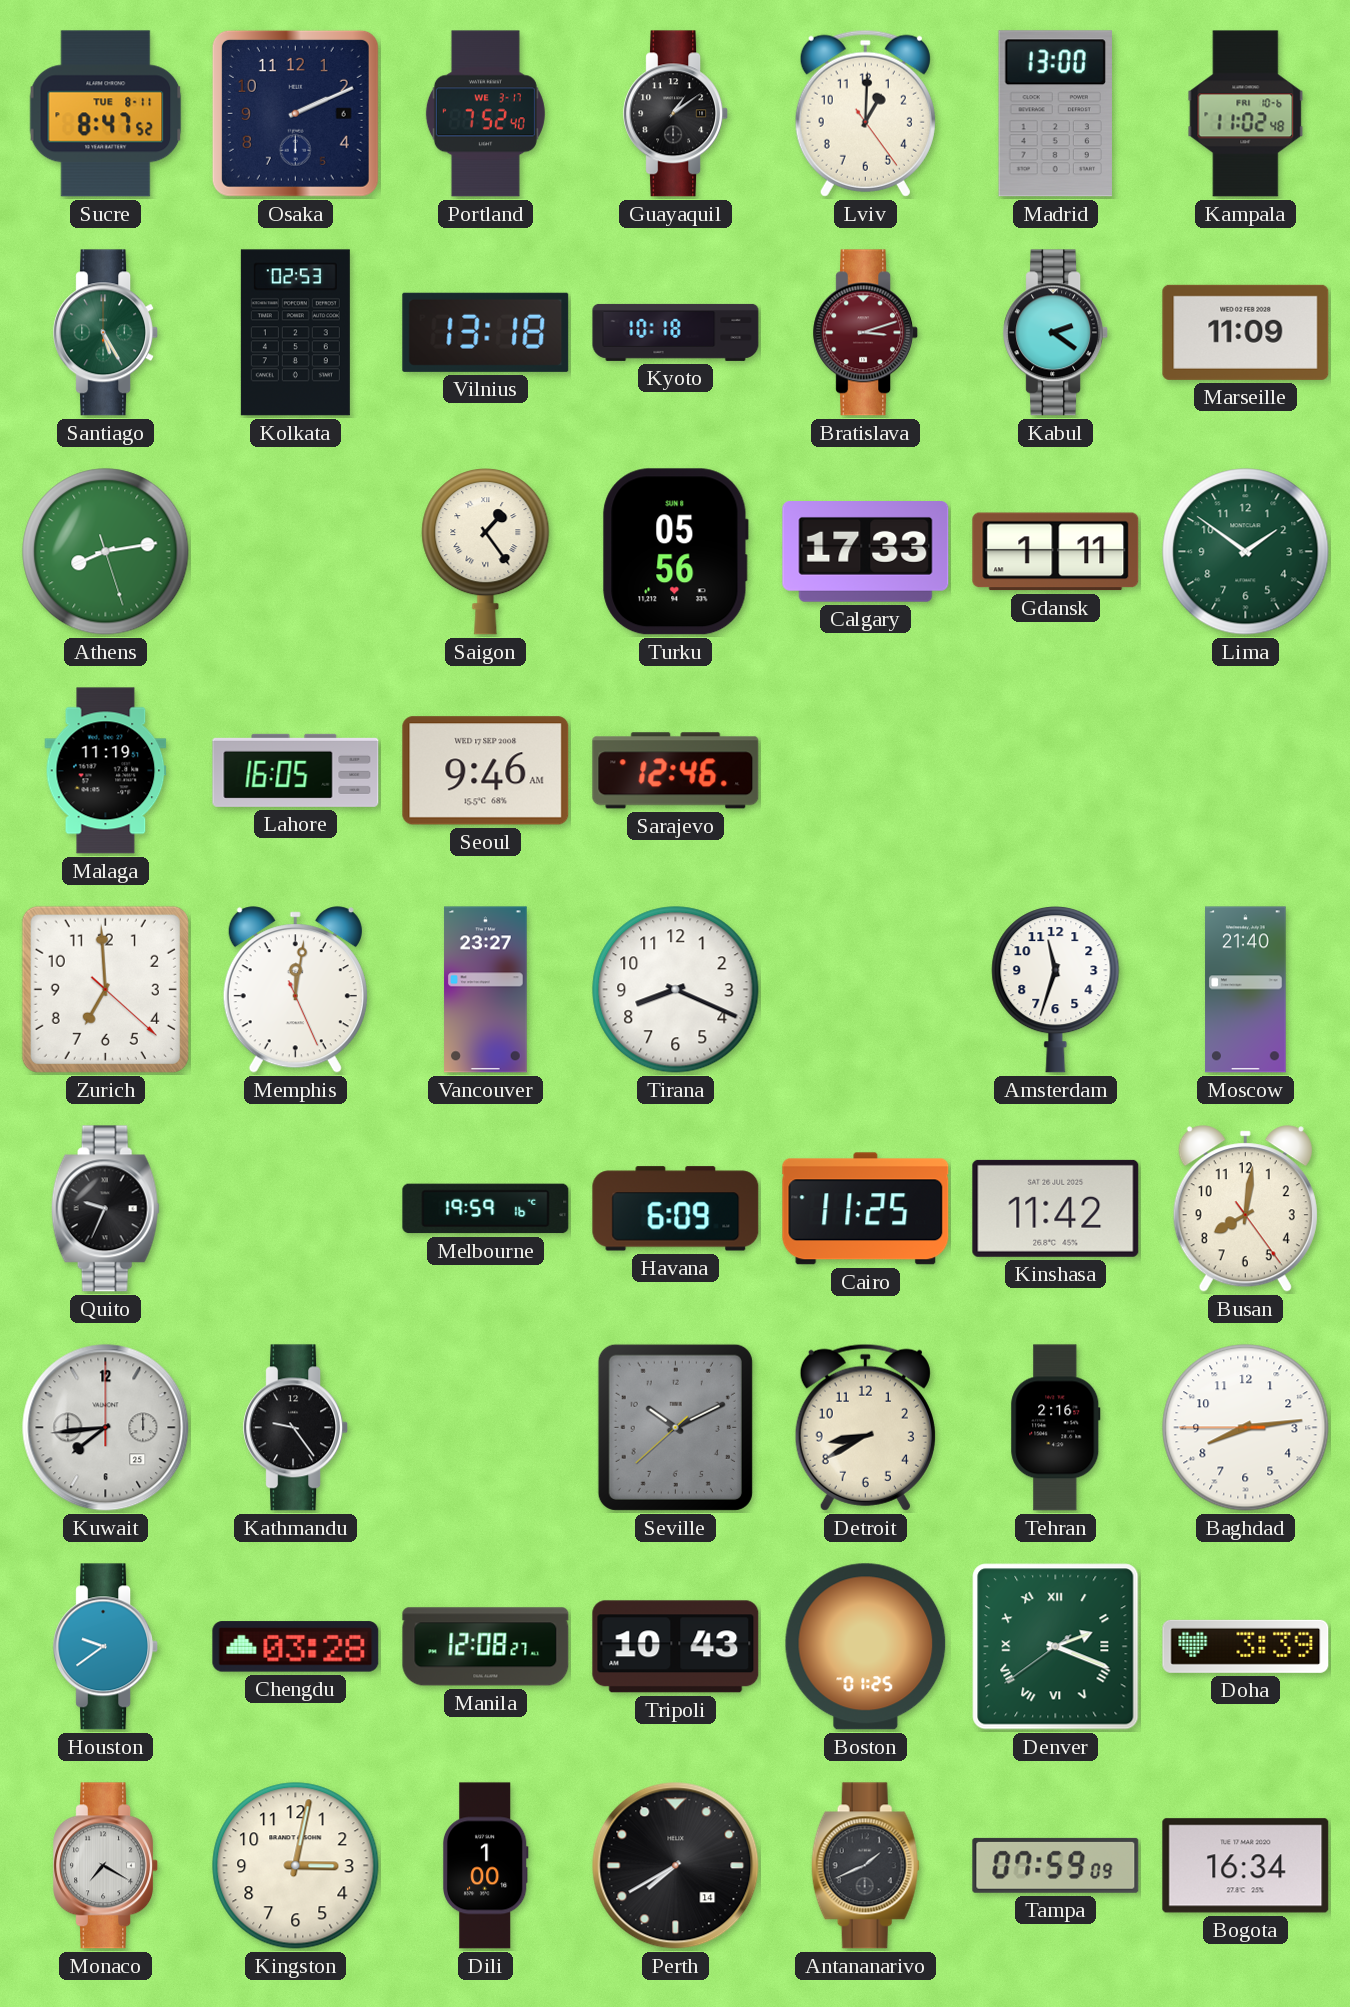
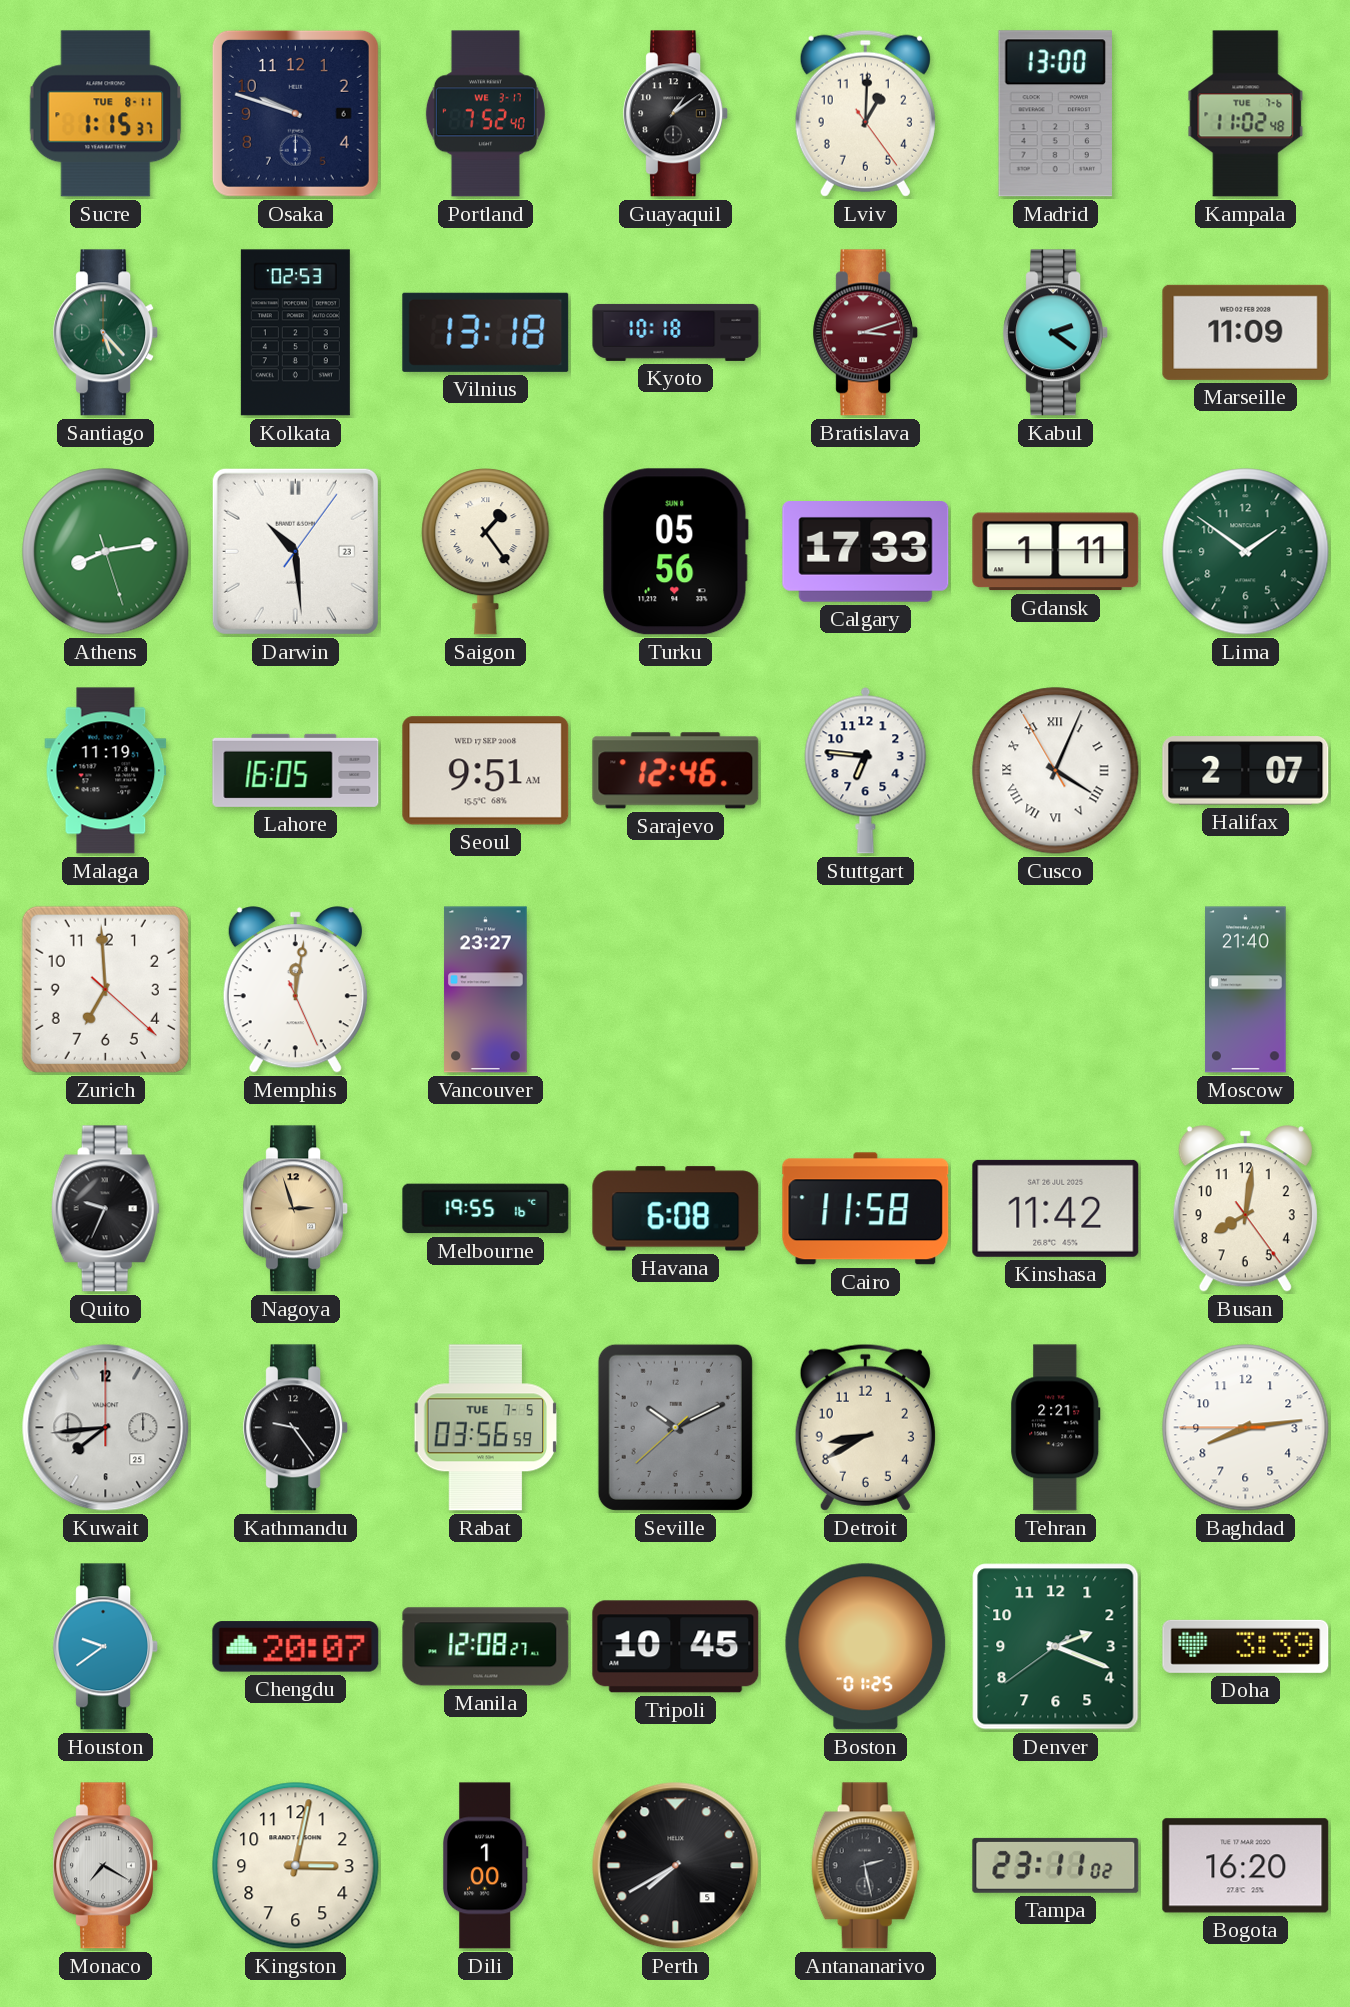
Sucre: 8:47 -> 1:15
Osaka: 2:11 -> 9:48
Kampala date: FRI 10-6 -> TUE 7-6
Santiago: 5:25 -> 5:23
Darwin: none -> 10:29
Seoul: 9:46 -> 9:51
Stuttgart: none -> 6:46
Cusco: none -> 4:03
Halifax: none -> 2:07
Tirana: 8:19 -> none
Amsterdam: 11:33 -> none
Nagoya: none -> 2:57
Melbourne: 19:59 -> 19:55
Havana: 6:09 -> 6:08
Cairo: 11:25 -> 11:58
Rabat: none -> 03:56
Tehran: 2:16 -> 2:21
Chengdu: 03:28 -> 20:07
Tripoli: 10:43 -> 10:45
Denver numerals: Roman -> Arabic
Perth date: 14 -> 5
Antananarivo: 1:41 -> 2:28
Tampa: 07:59 -> 23:11
Bogota: 16:34 -> 16:20
